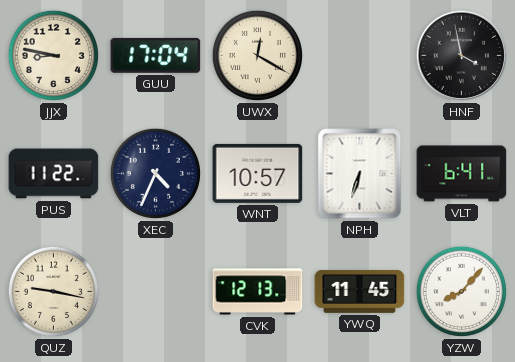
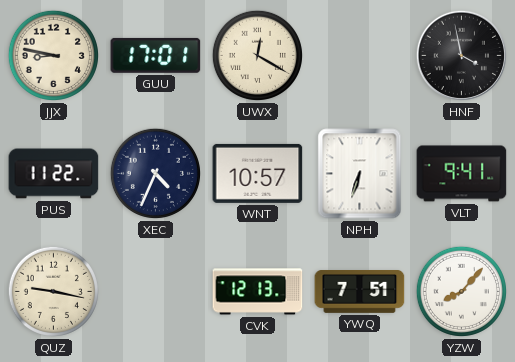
GUU: 17:04 -> 17:01
VLT: 6:41 -> 9:41
YWQ: 11:45 -> 7:51
